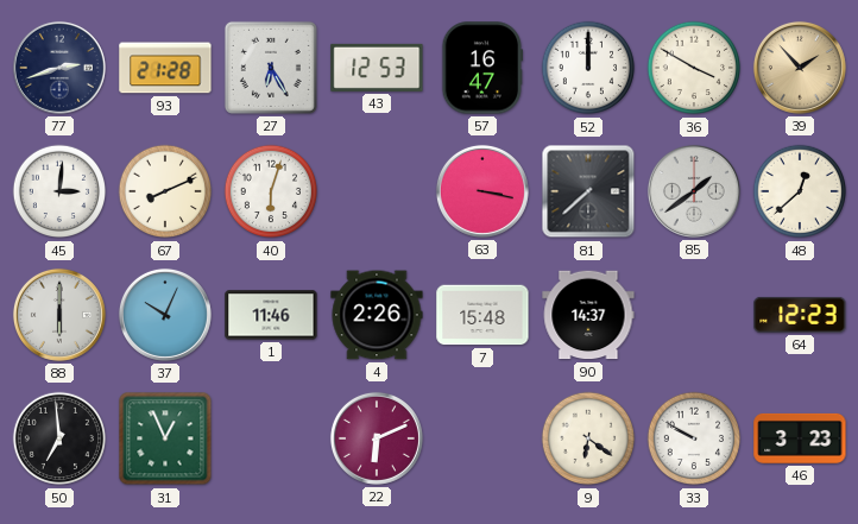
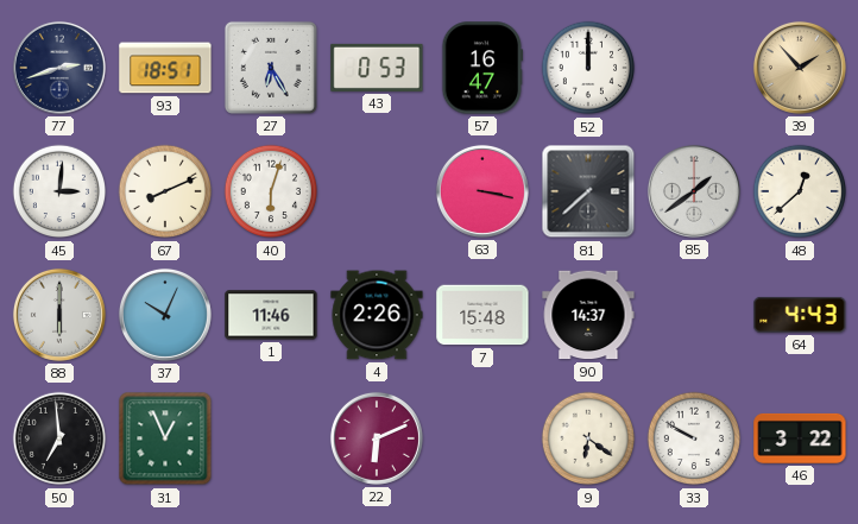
93: 21:28 -> 18:51
43: 12:53 -> 0:53
36: 3:50 -> none
64: 12:23 -> 4:43
46: 3:23 -> 3:22
